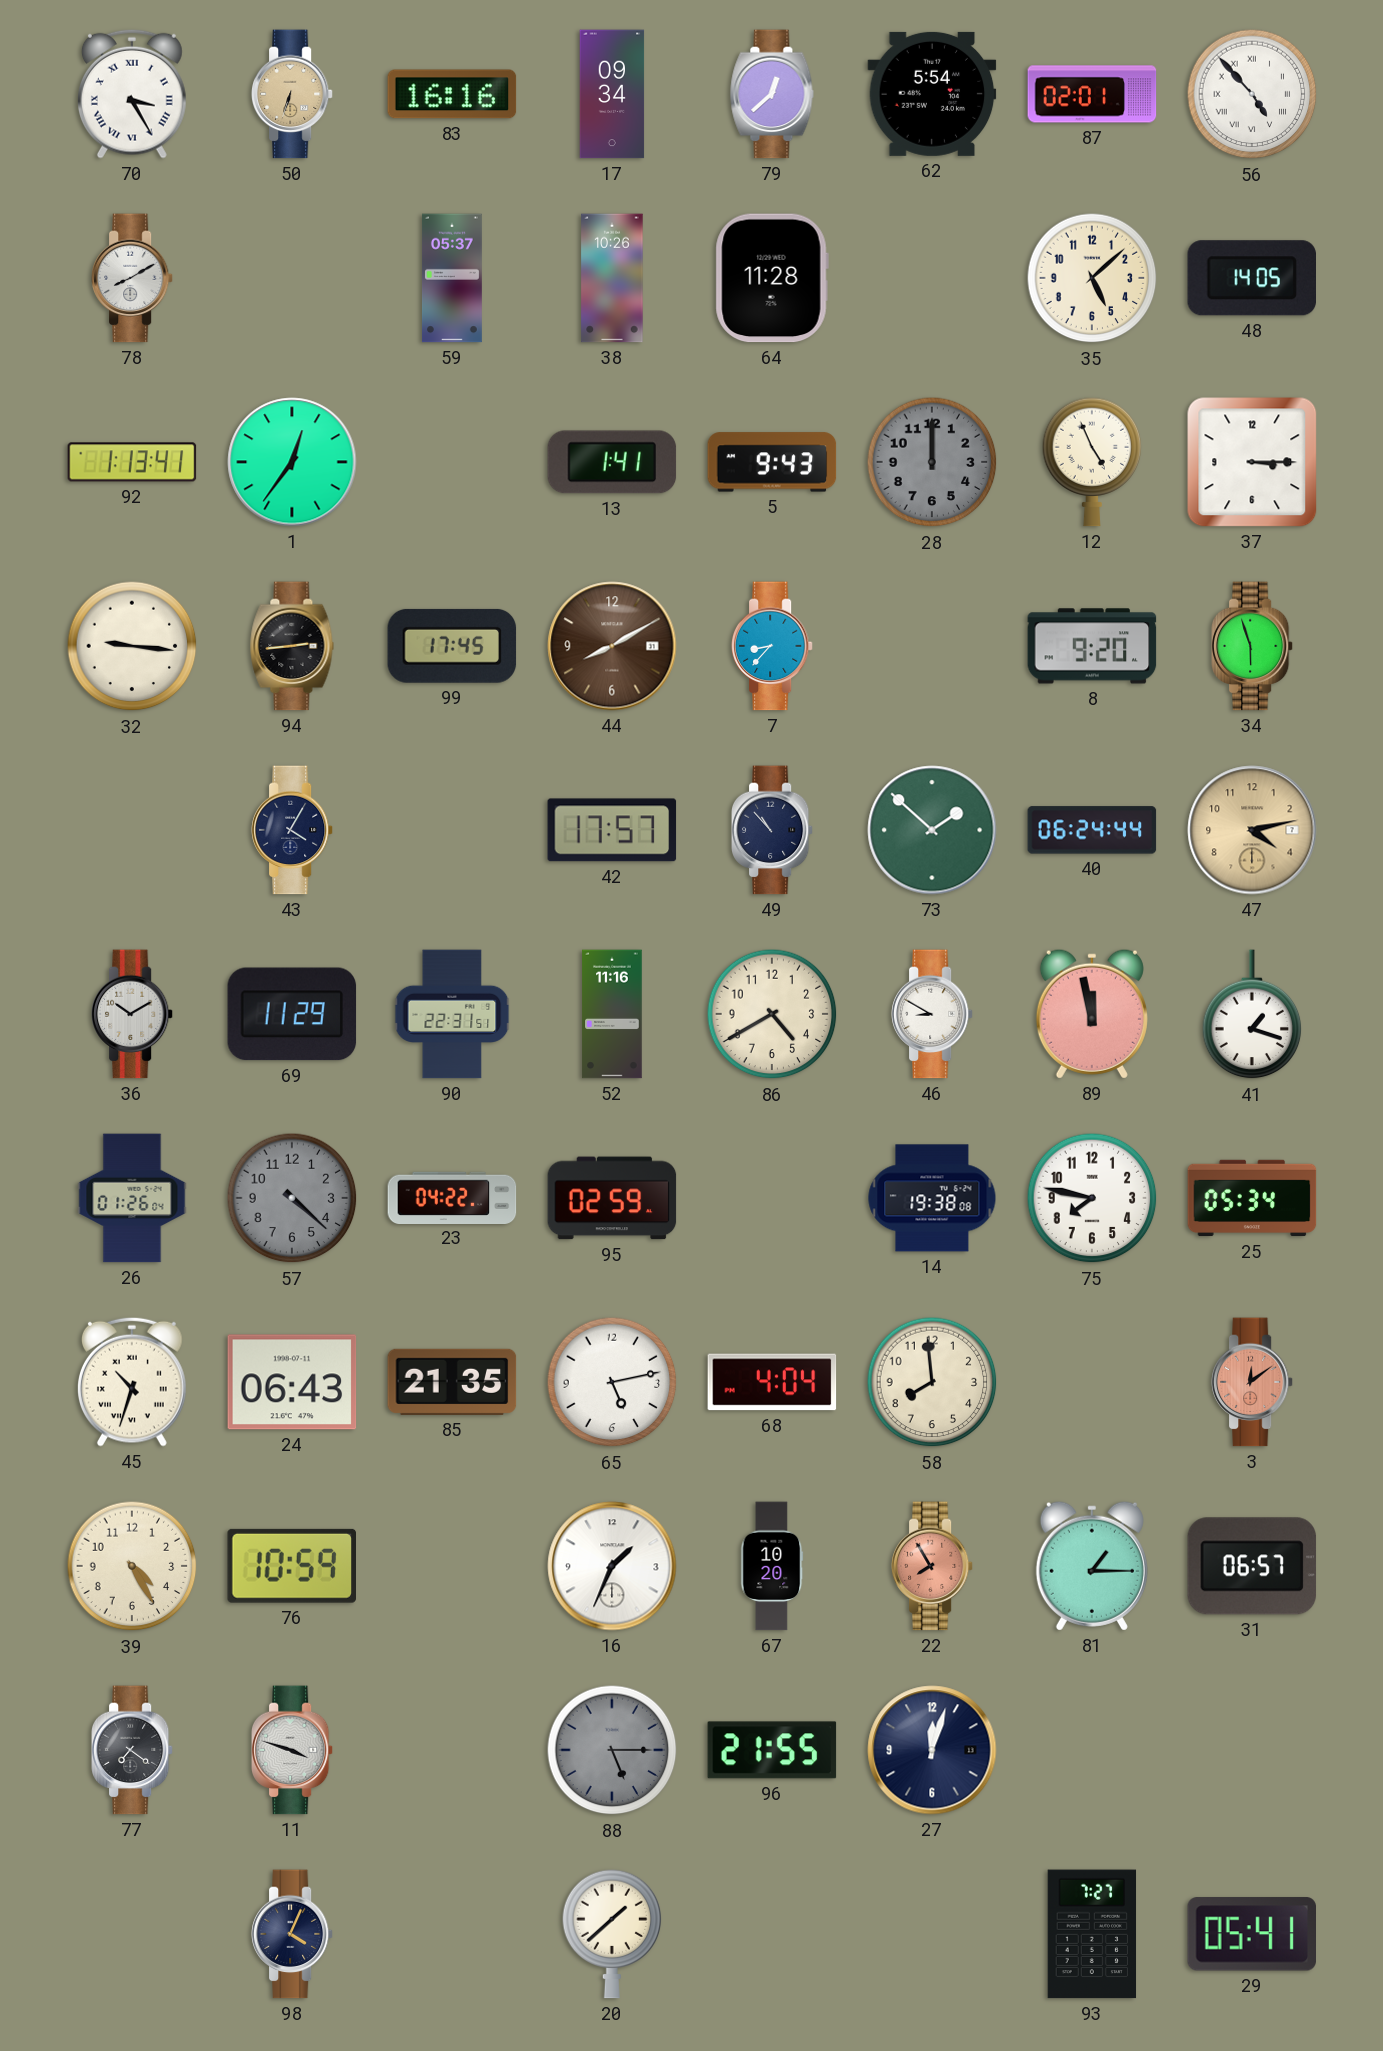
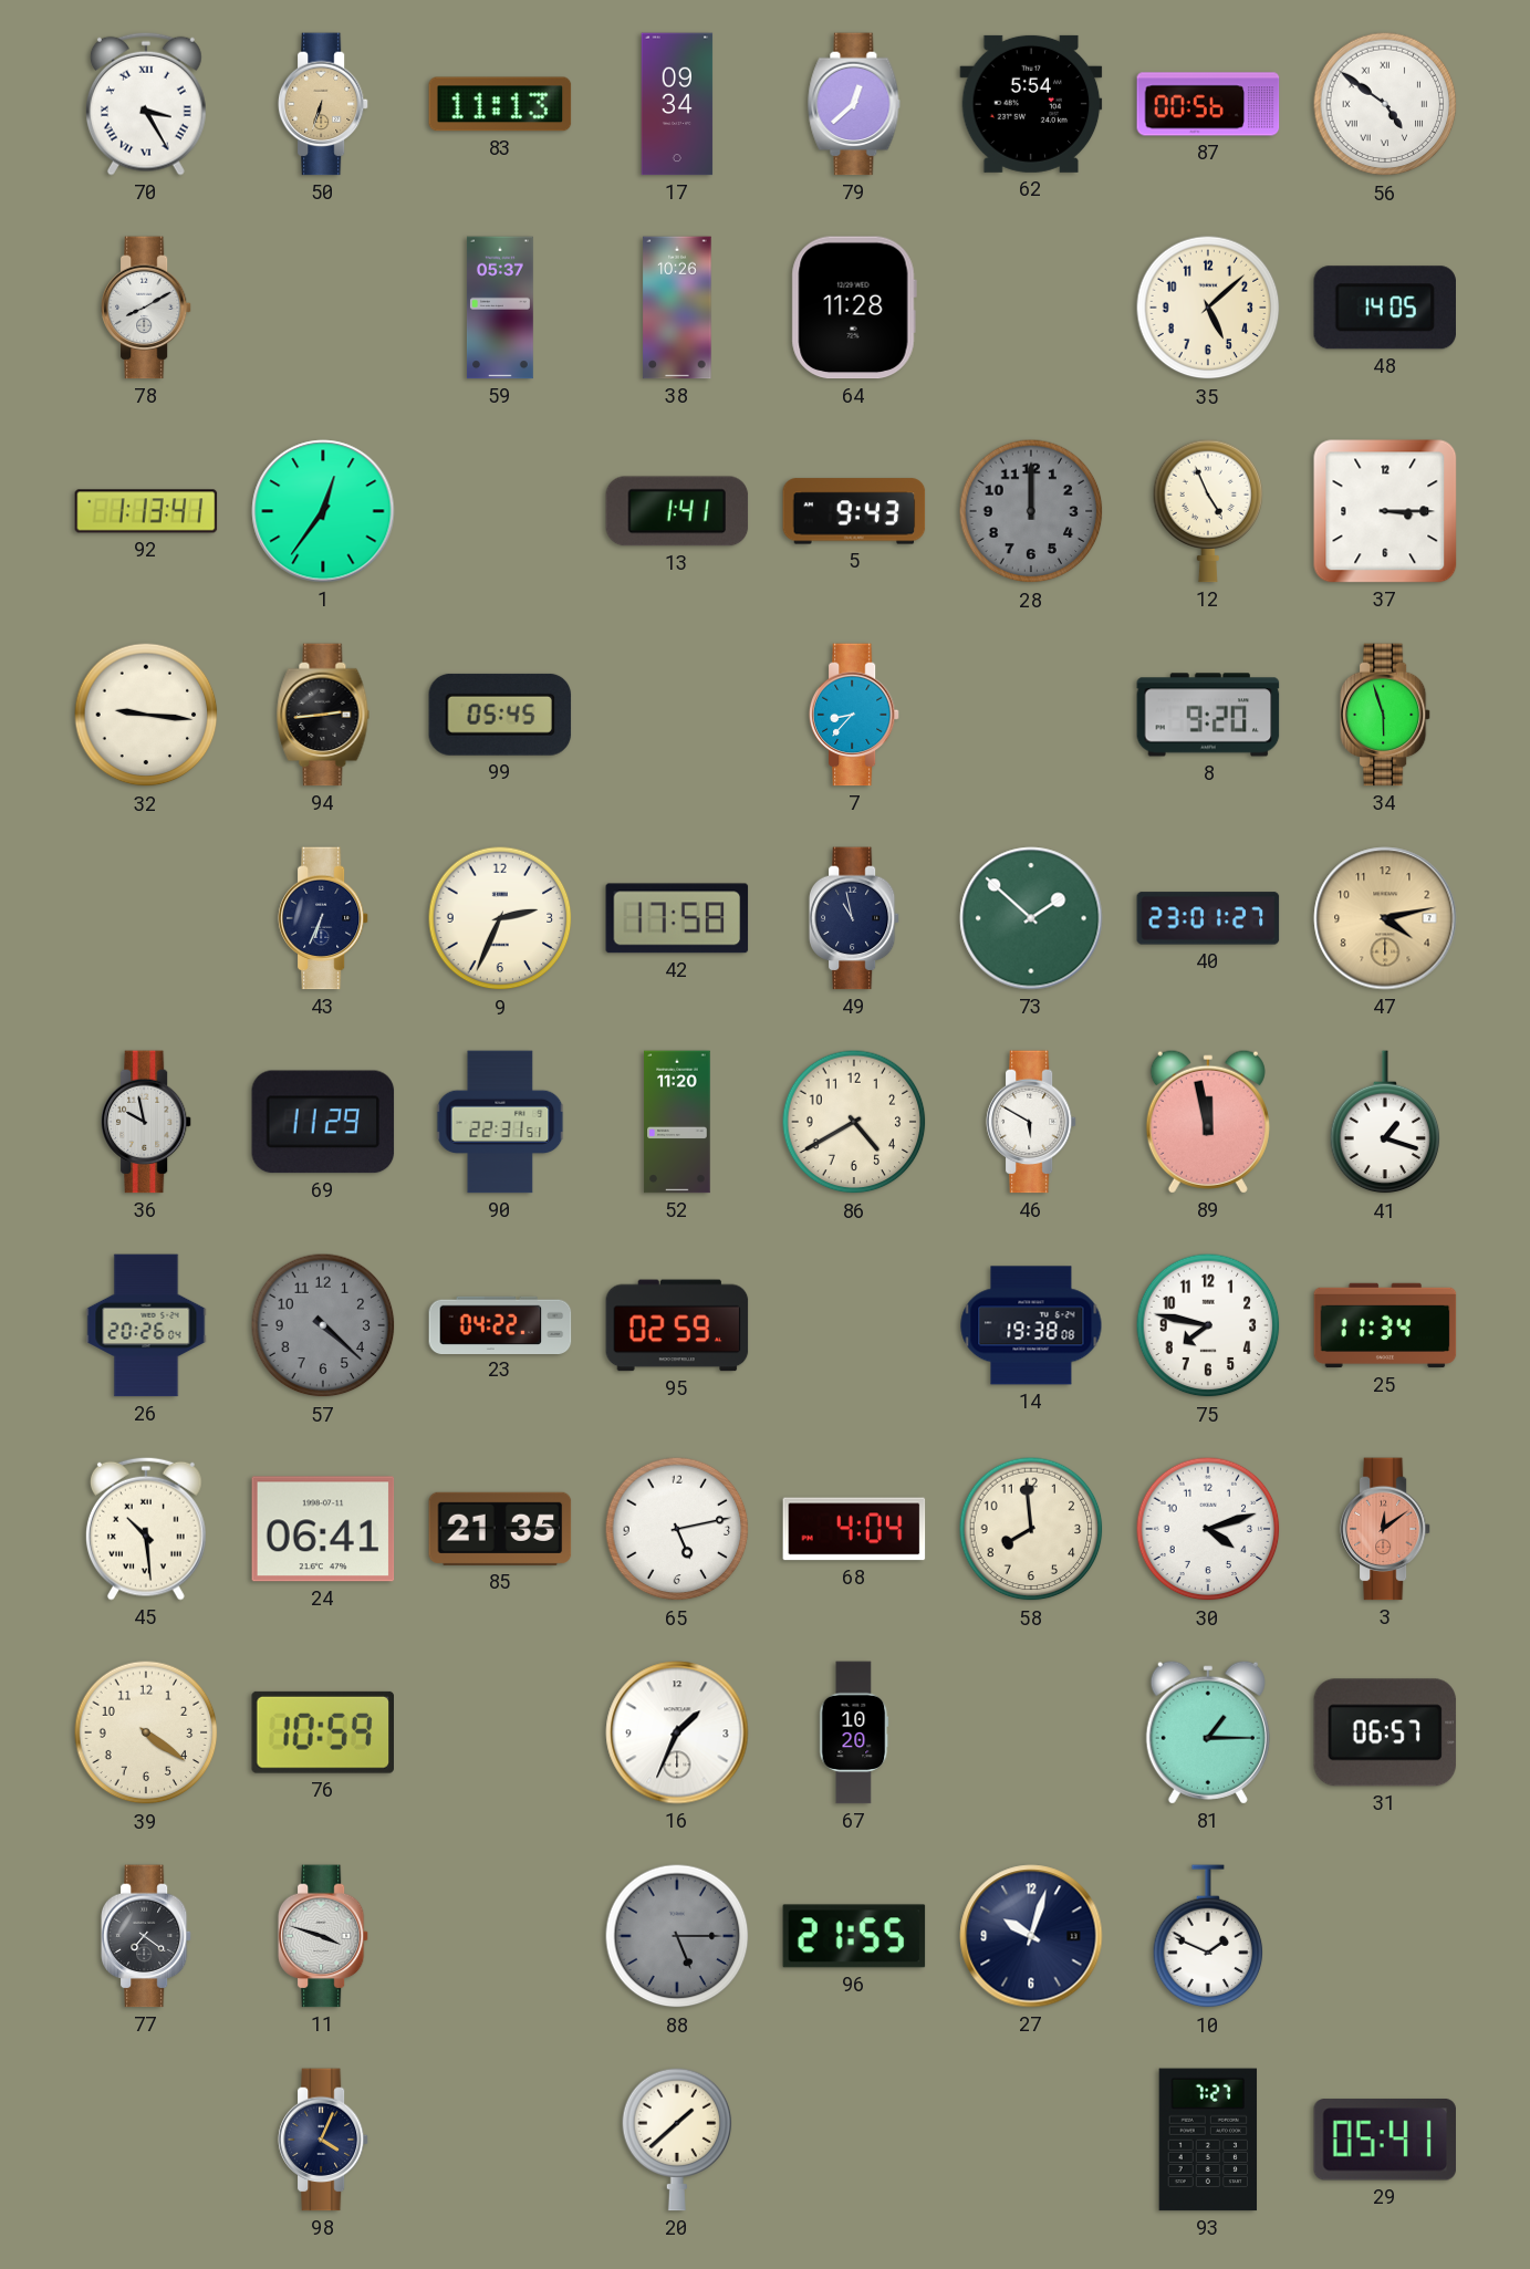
83: 16:16 -> 11:13
87: 02:01 -> 00:56
56: 4:53 -> 4:51
99: 17:45 -> 05:45
44: 8:10 -> none
43: 4:05 -> 6:34
9: none -> 2:34
42: 17:57 -> 17:58
49: 10:53 -> 10:58
40: 06:24 -> 23:01
36: 10:10 -> 9:58
52: 11:16 -> 11:20
46: 8:50 -> 5:50
26: 01:26 -> 20:26
25: 05:34 -> 11:34
45: 10:33 -> 10:29
24: 06:43 -> 06:41
30: none -> 4:12
39: 4:25 -> 4:21
22: 7:55 -> none
27: 12:03 -> 10:03
10: none -> 1:49
